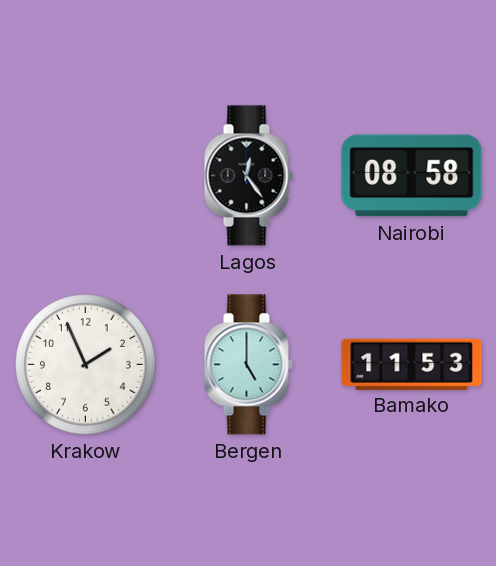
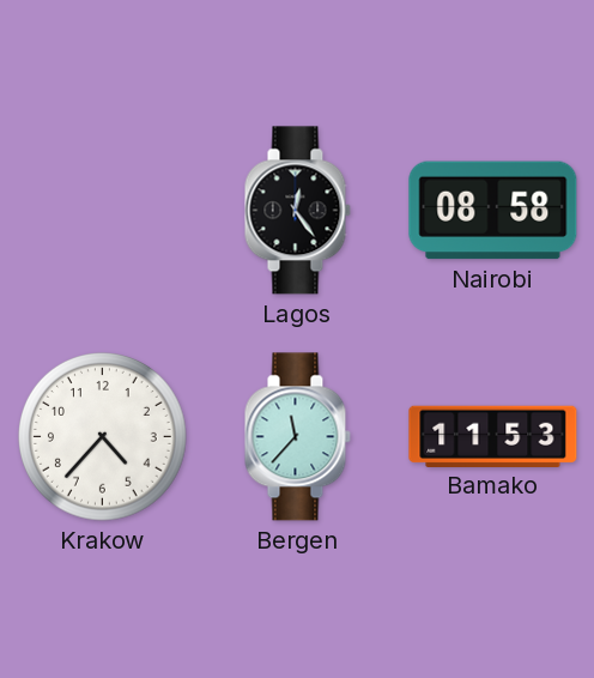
Krakow: 1:56 -> 4:37
Bergen: 5:00 -> 11:37
